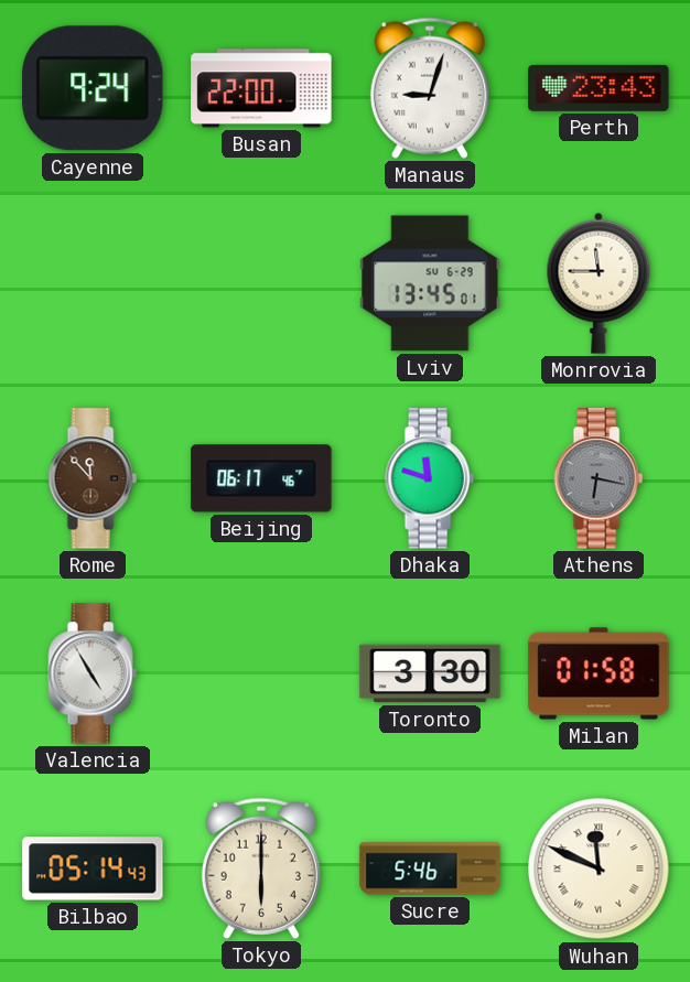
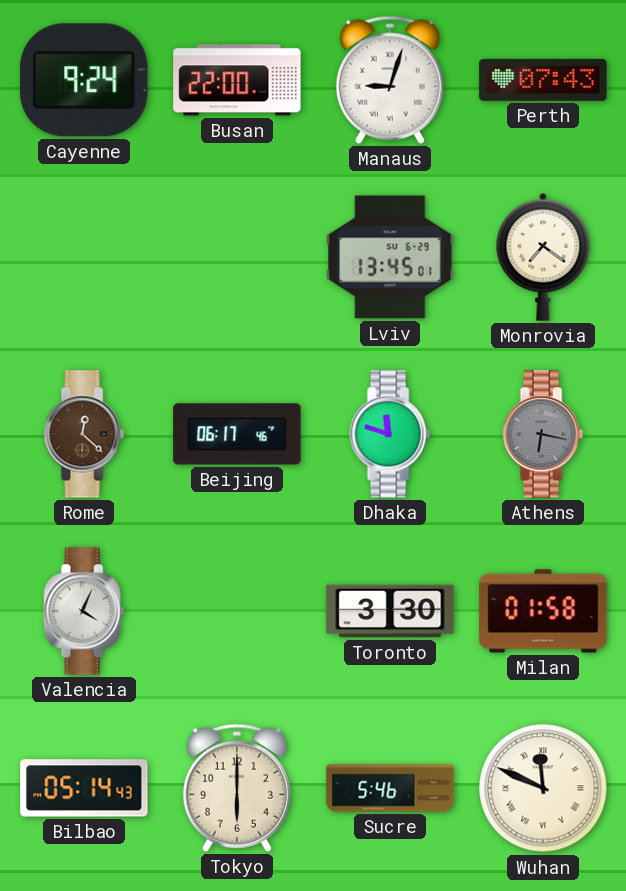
Perth: 23:43 -> 07:43
Monrovia: 11:45 -> 7:21
Rome: 11:53 -> 12:22
Valencia: 4:55 -> 4:04
